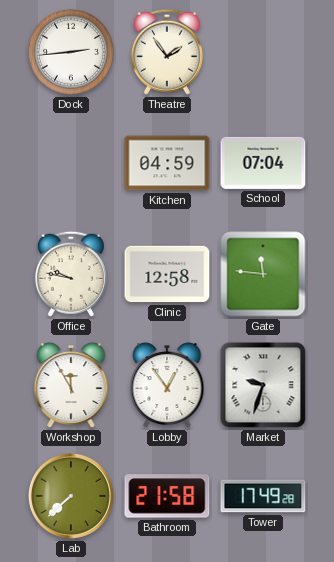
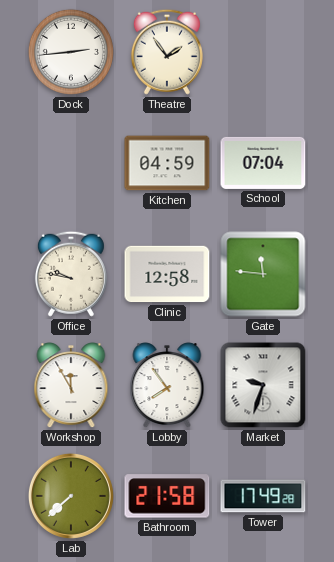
Lobby: 12:54 -> 7:54
